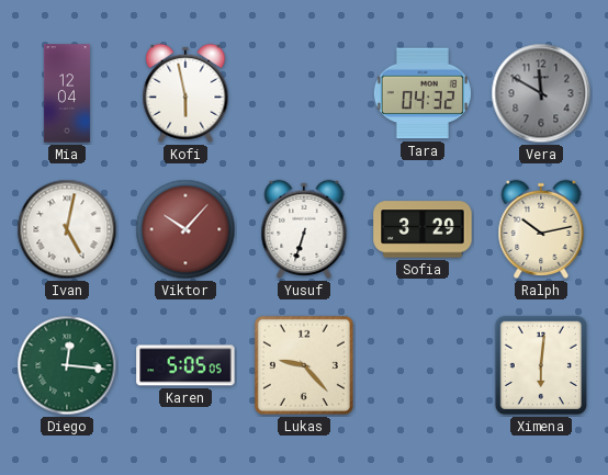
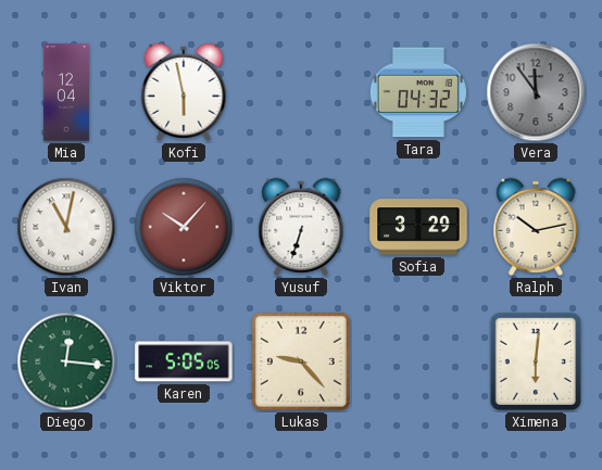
Vera: 11:50 -> 11:54
Ivan: 5:02 -> 11:02
